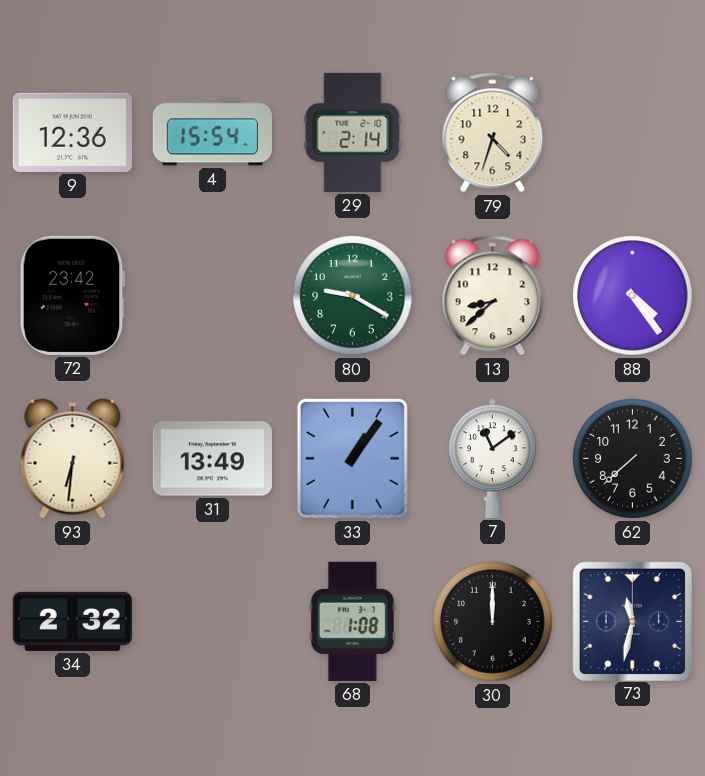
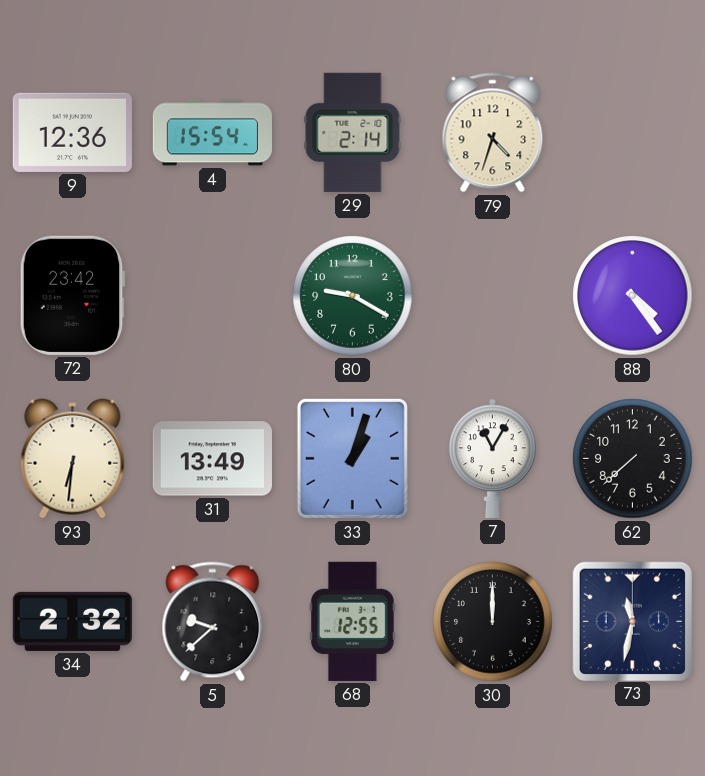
13: 8:38 -> none
33: 1:06 -> 1:03
7: 11:09 -> 11:05
5: none -> 9:38
68: 1:08 -> 12:55
